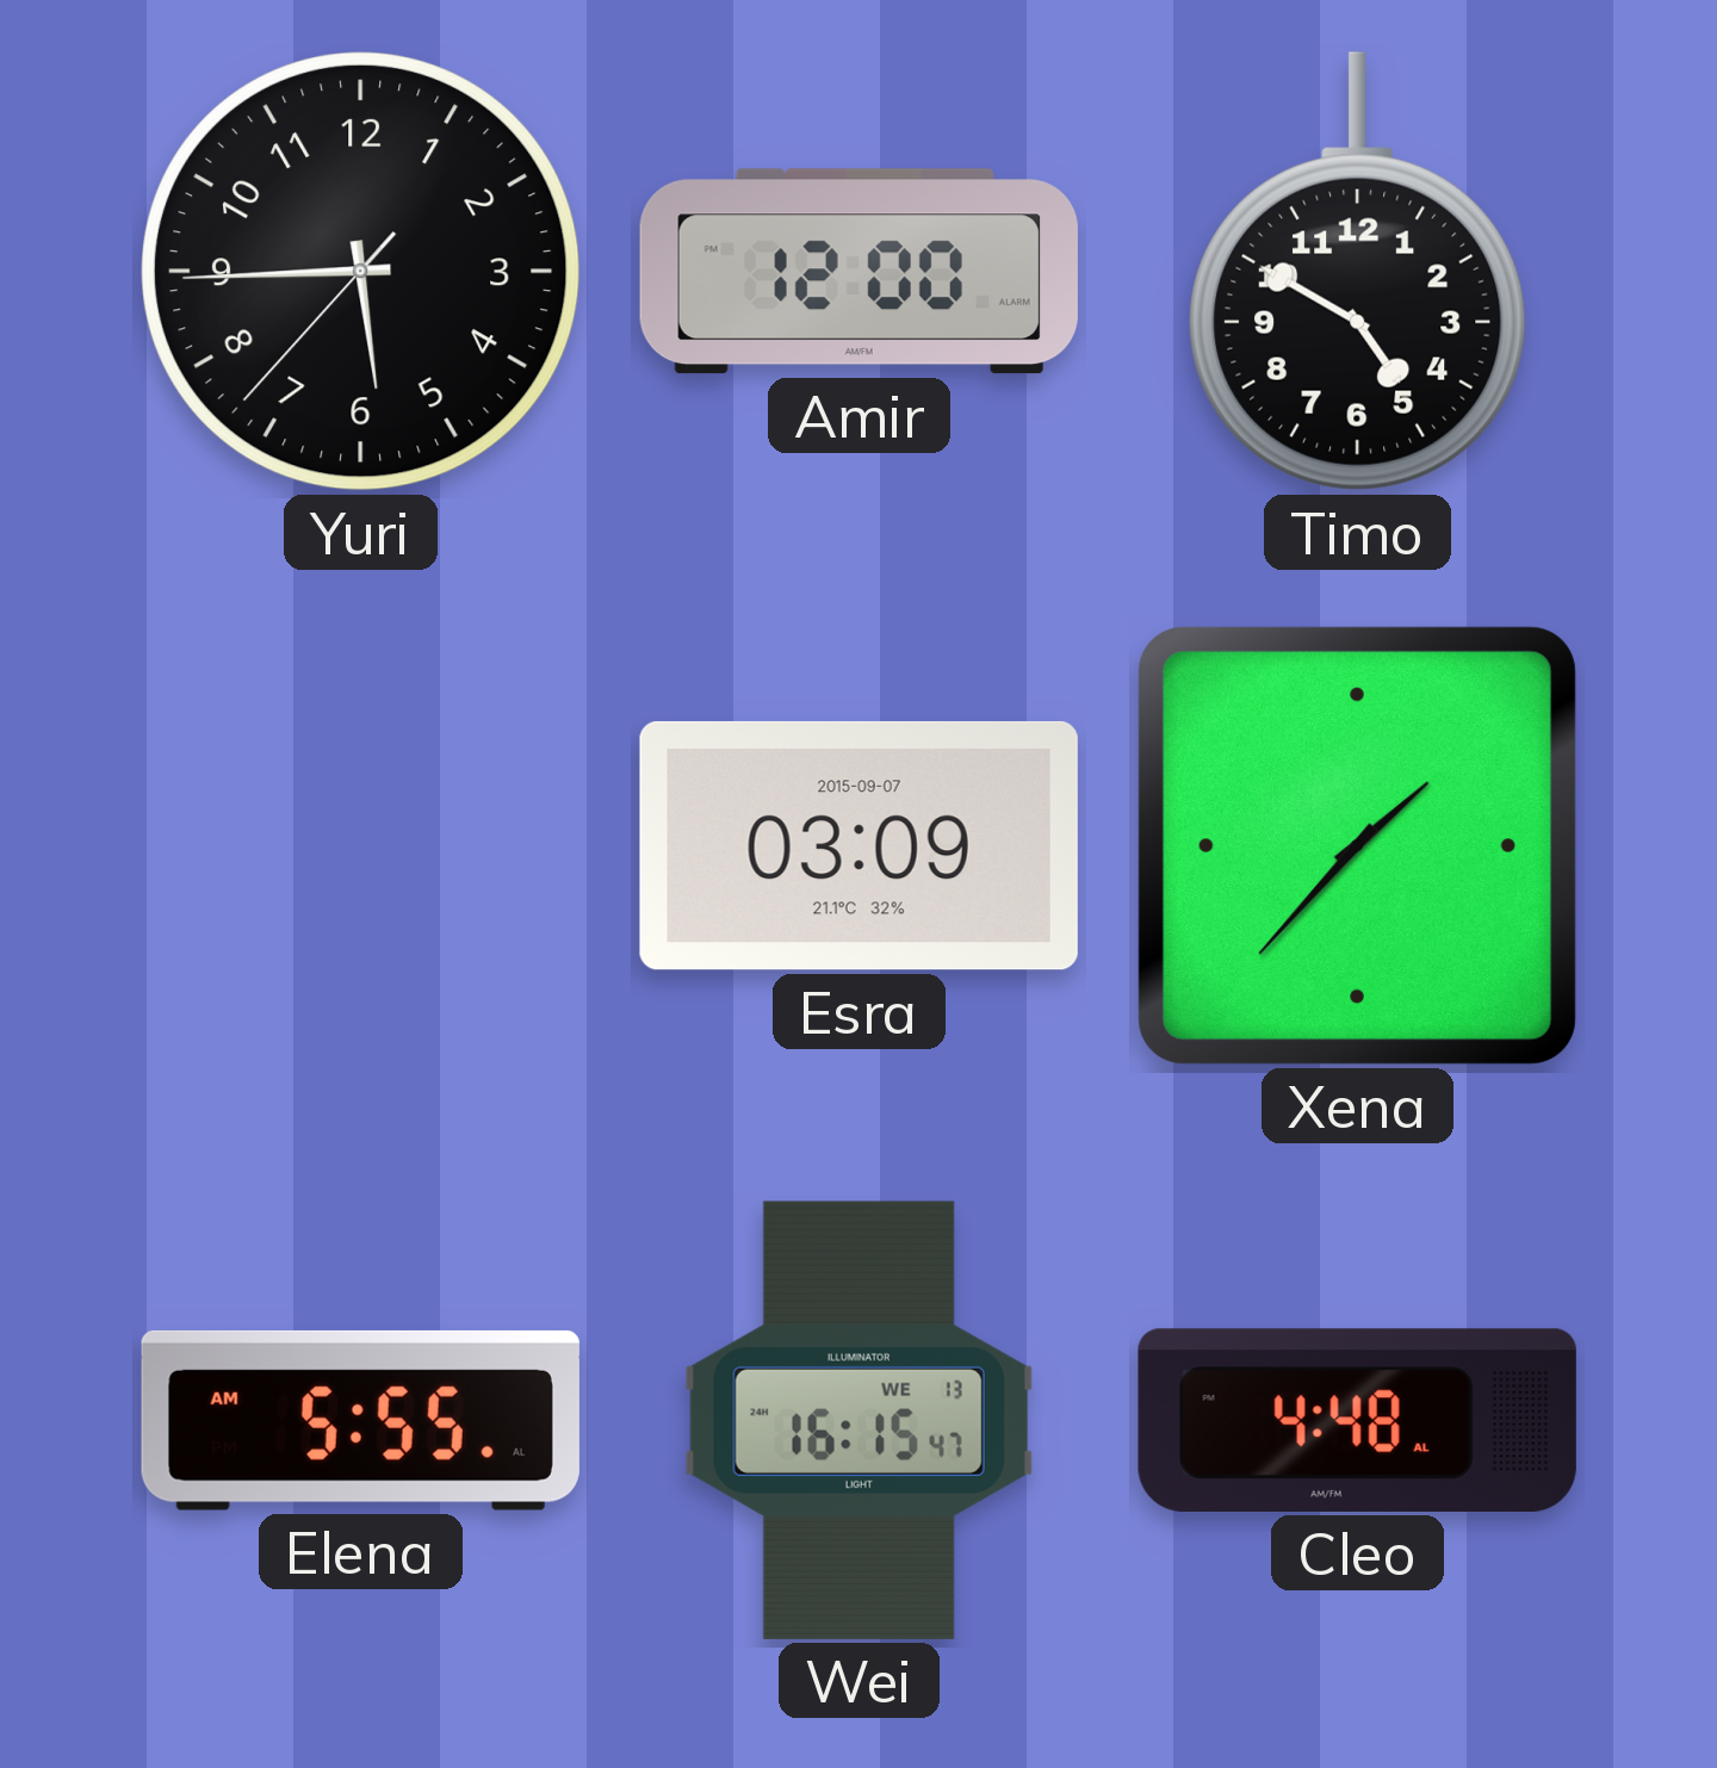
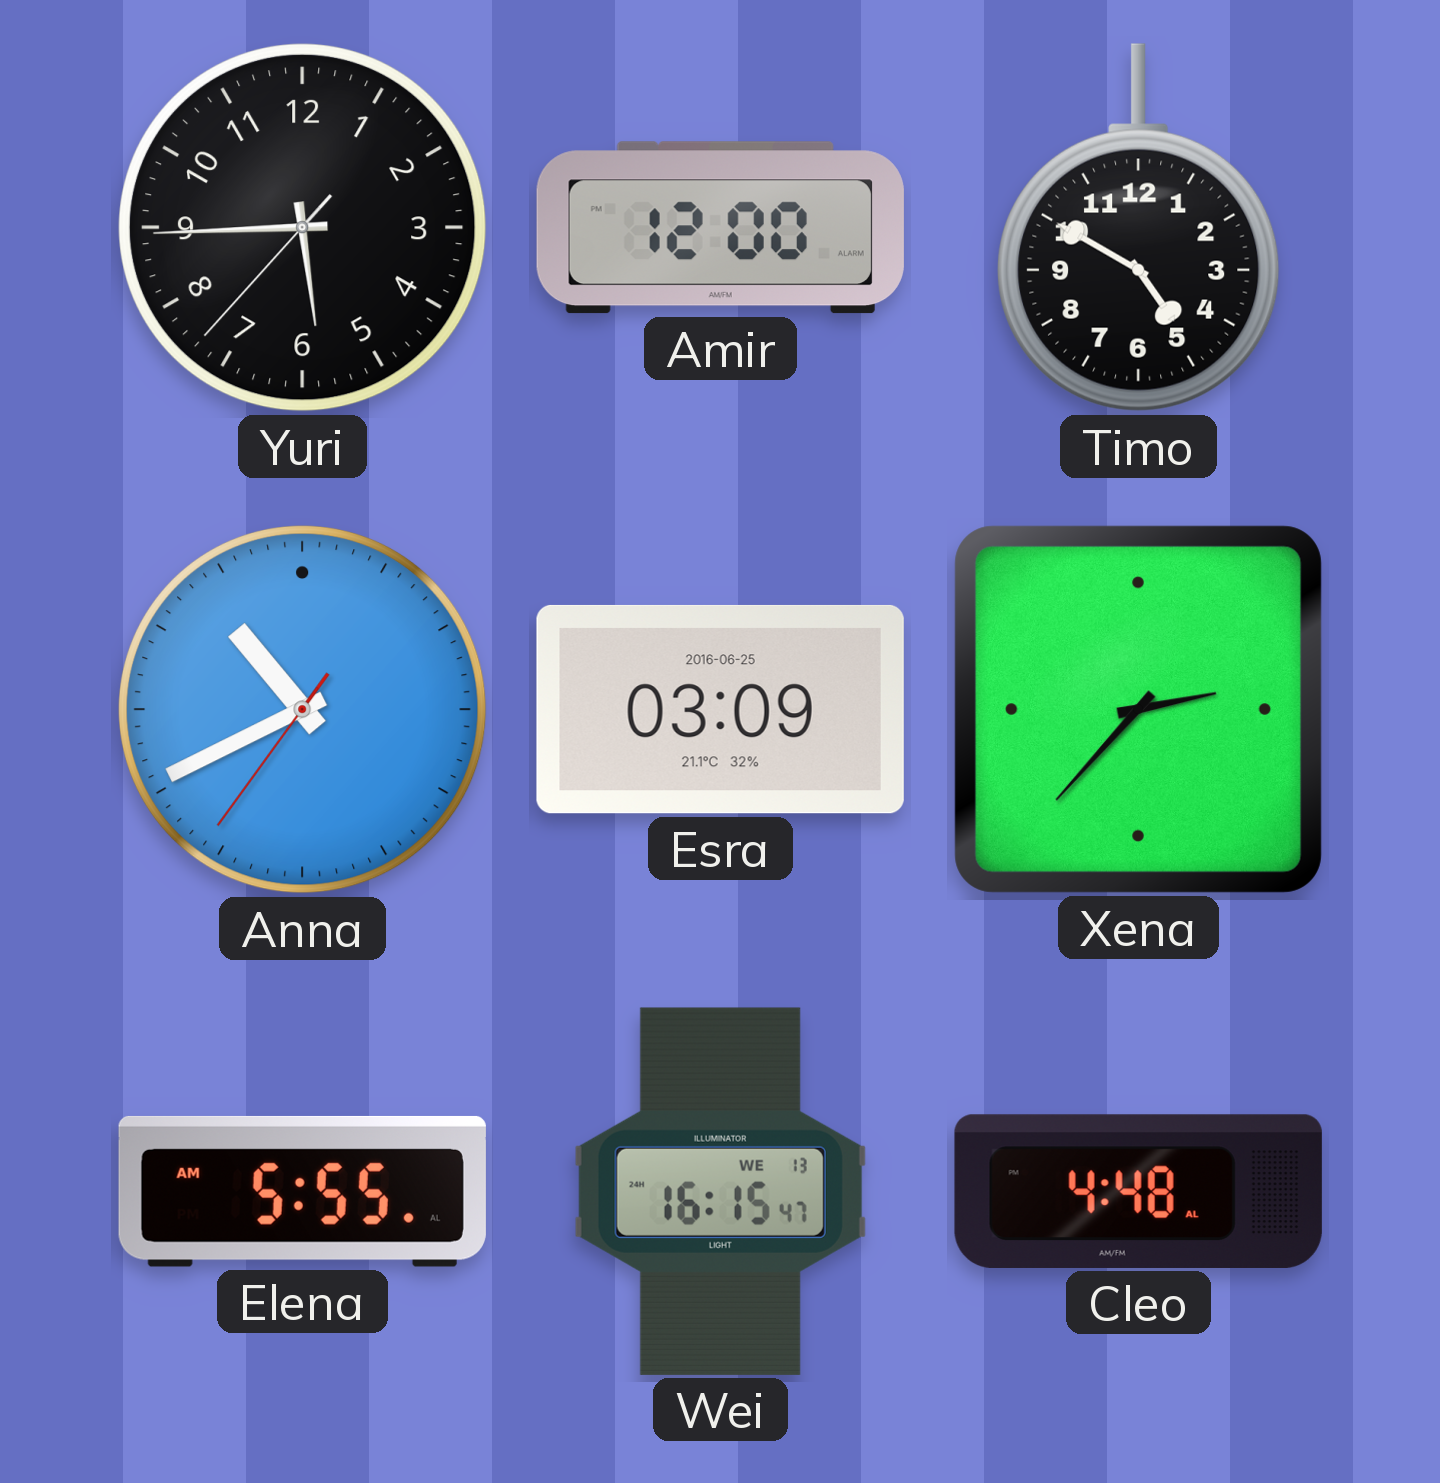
Anna: none -> 10:40
Esra date: 2015-09-07 -> 2016-06-25
Xena: 1:37 -> 2:37
